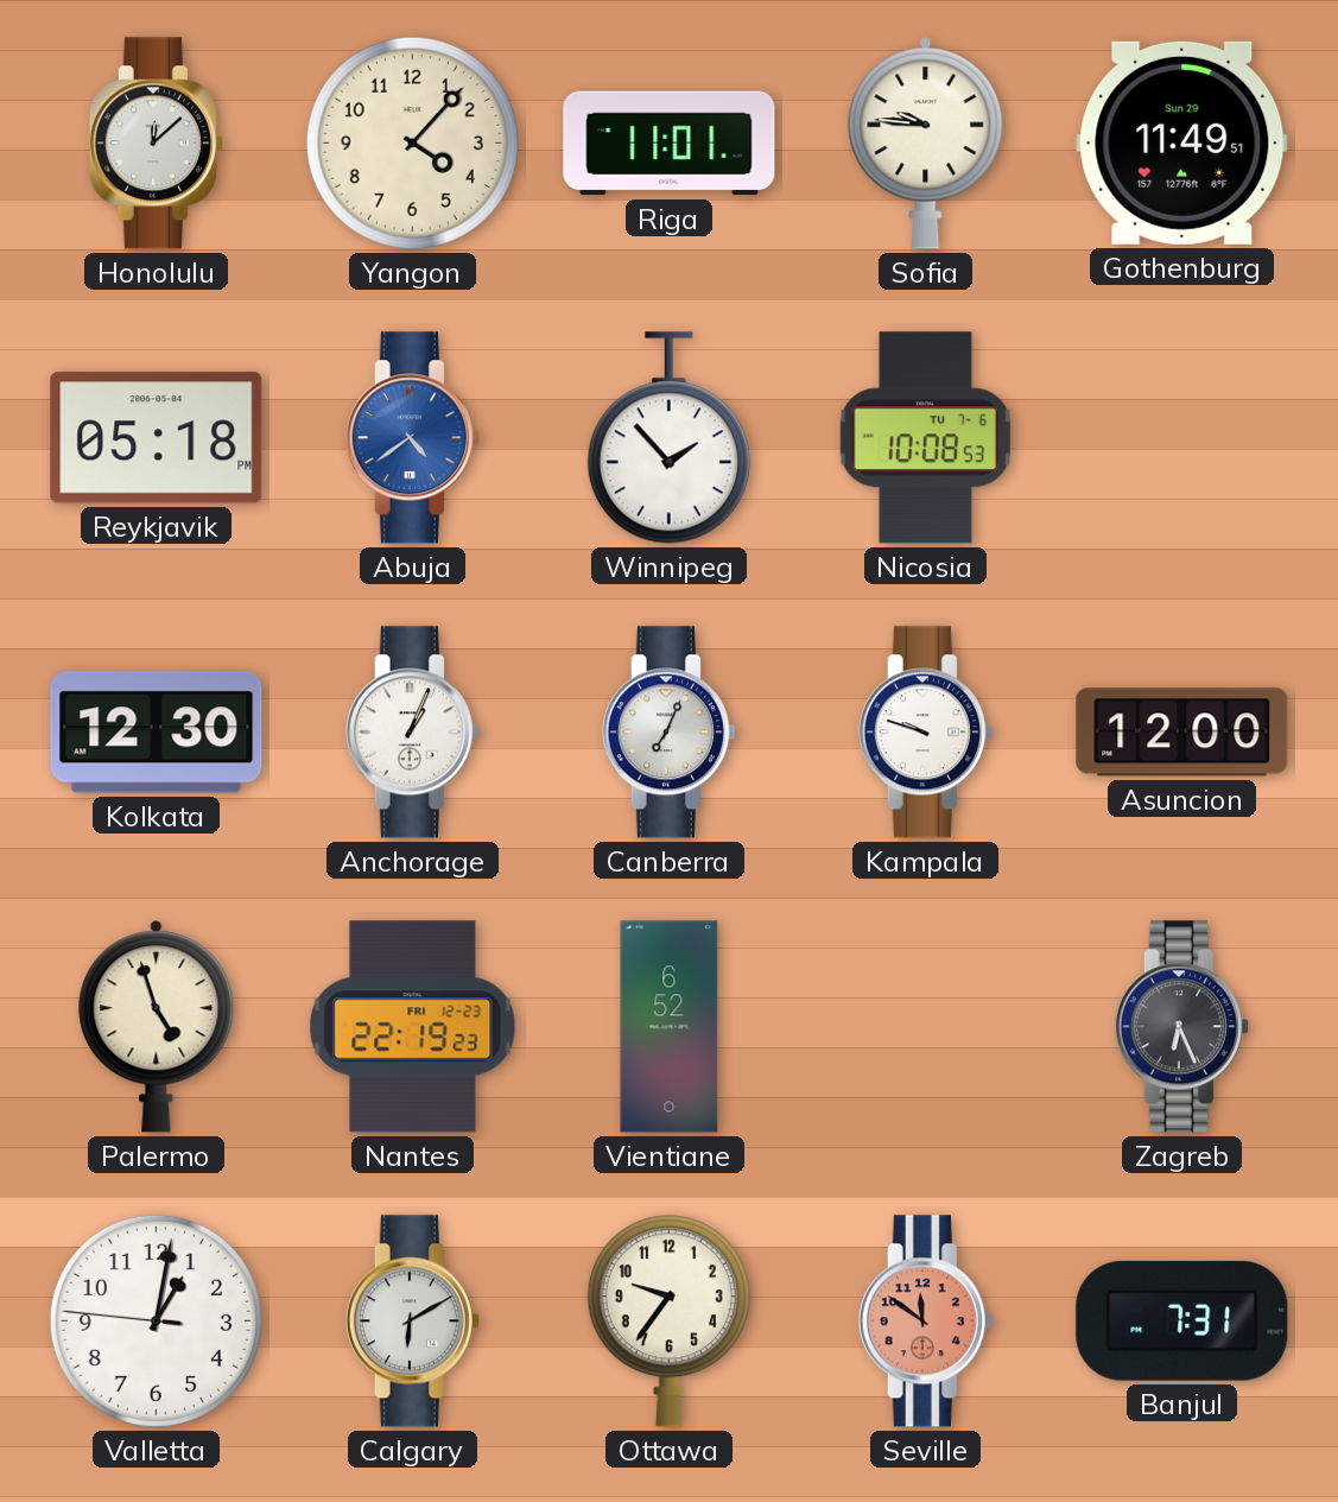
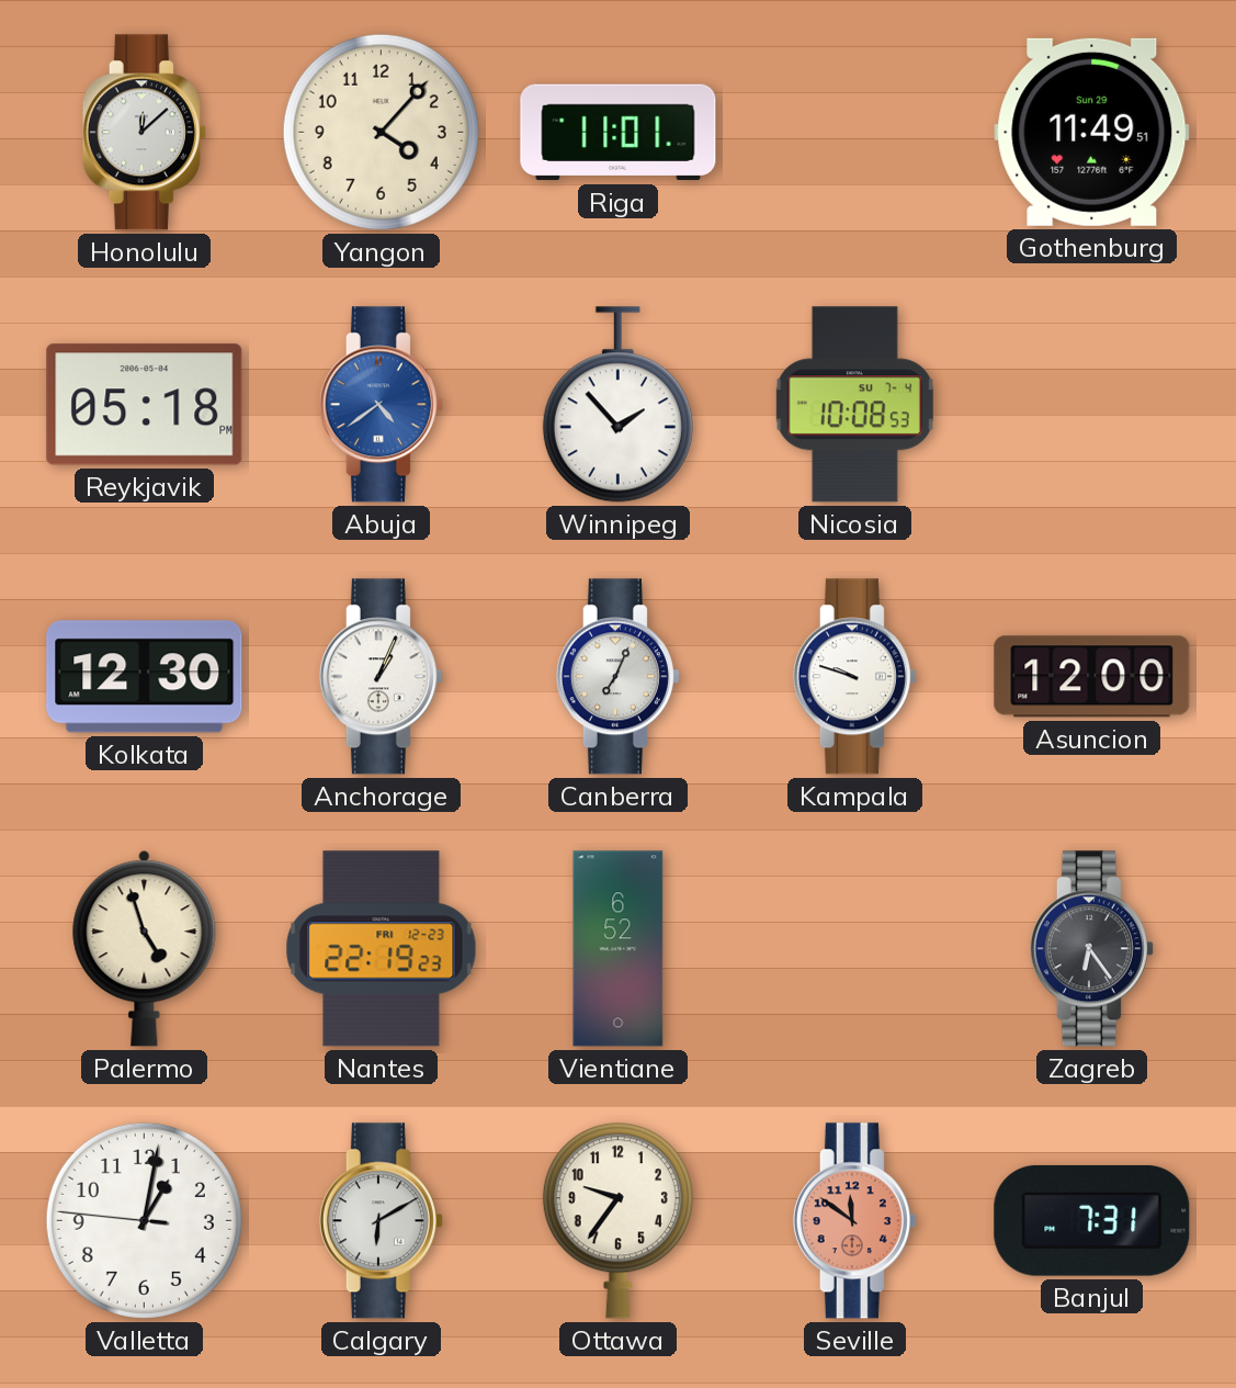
Sofia: 9:46 -> none
Nicosia date: TU 7-6 -> SU 7-4
Zagreb: 6:26 -> 6:24
